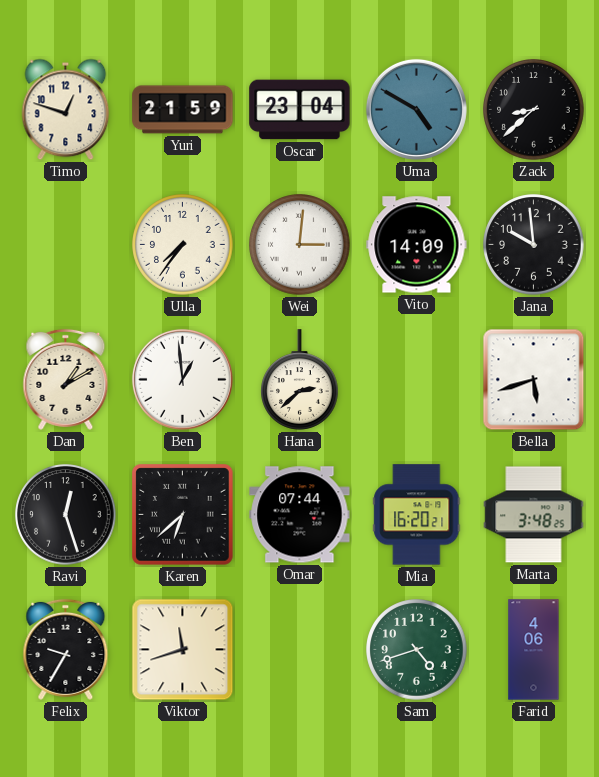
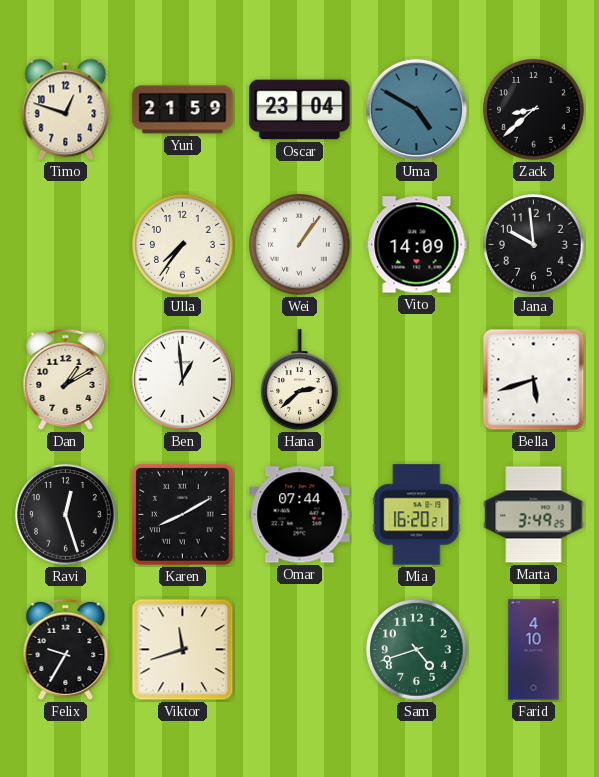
Wei: 3:01 -> 1:06
Karen: 6:38 -> 8:10
Marta: 3:48 -> 3:49
Farid: 4:06 -> 4:10
